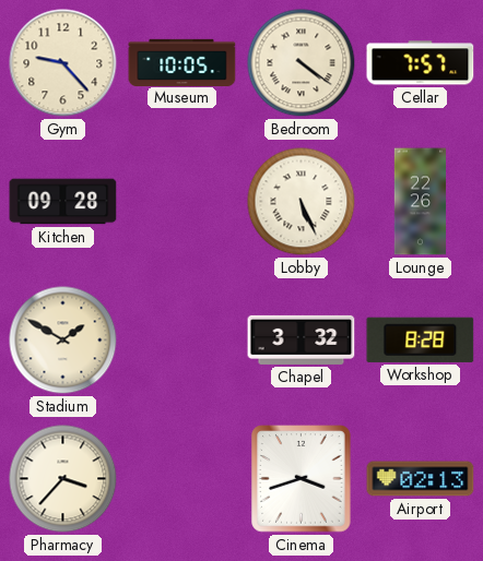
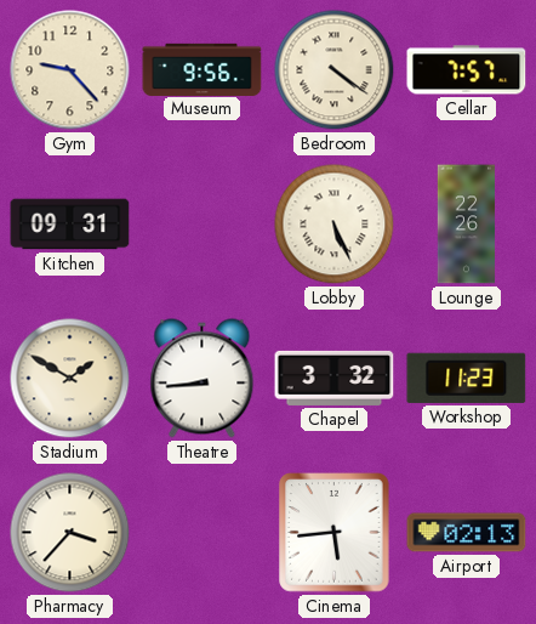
Museum: 10:05 -> 9:56
Kitchen: 09:28 -> 09:31
Theatre: none -> 8:44
Workshop: 8:28 -> 11:23
Cinema: 3:42 -> 5:44
